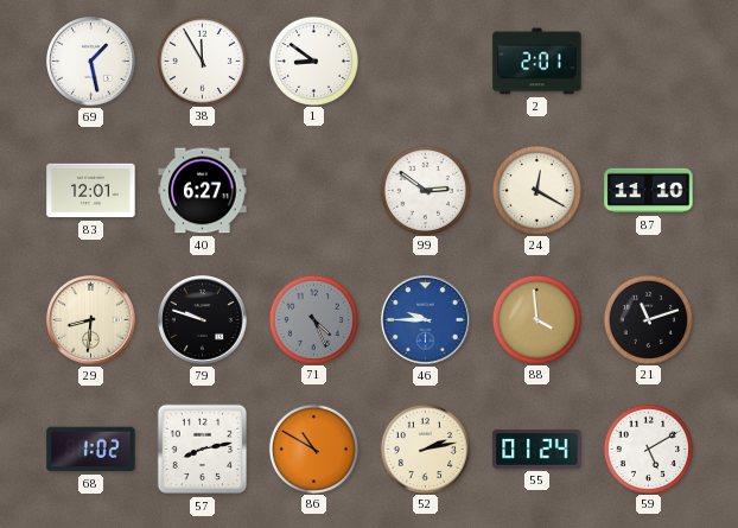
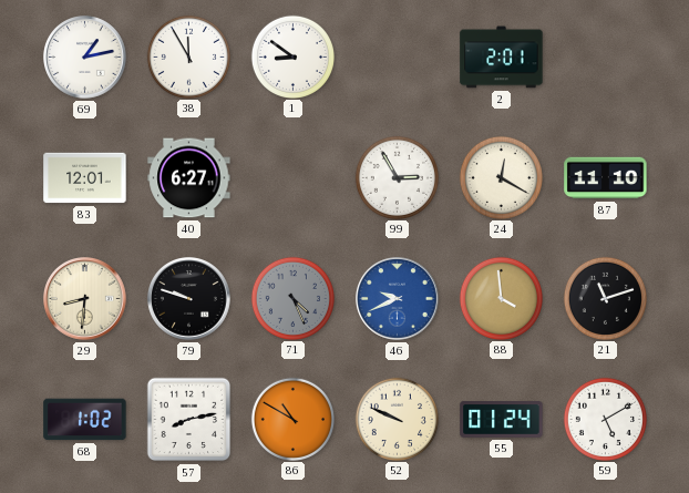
69: 1:28 -> 1:13
99: 2:51 -> 2:55
46: 9:45 -> 9:41
52: 2:13 -> 9:49
